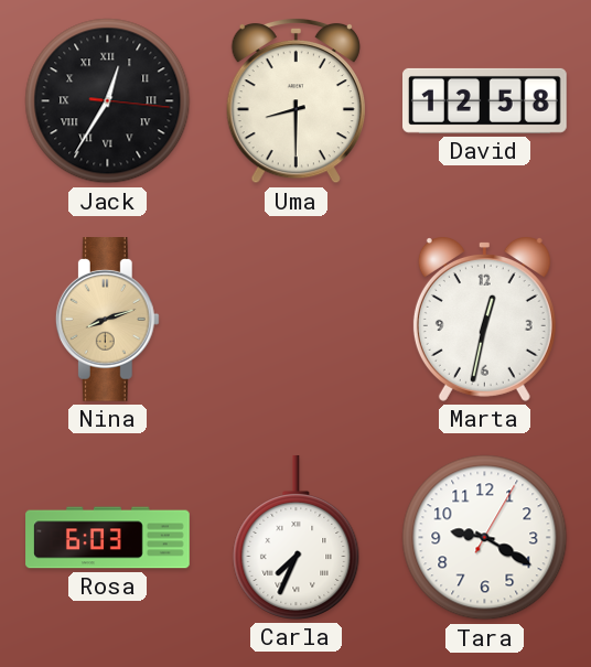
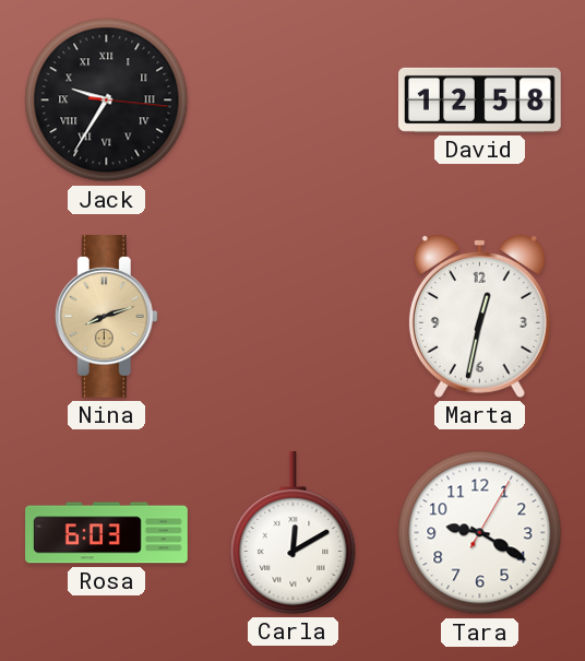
Jack: 12:35 -> 9:35
Uma: 8:30 -> none
Carla: 7:34 -> 12:10
